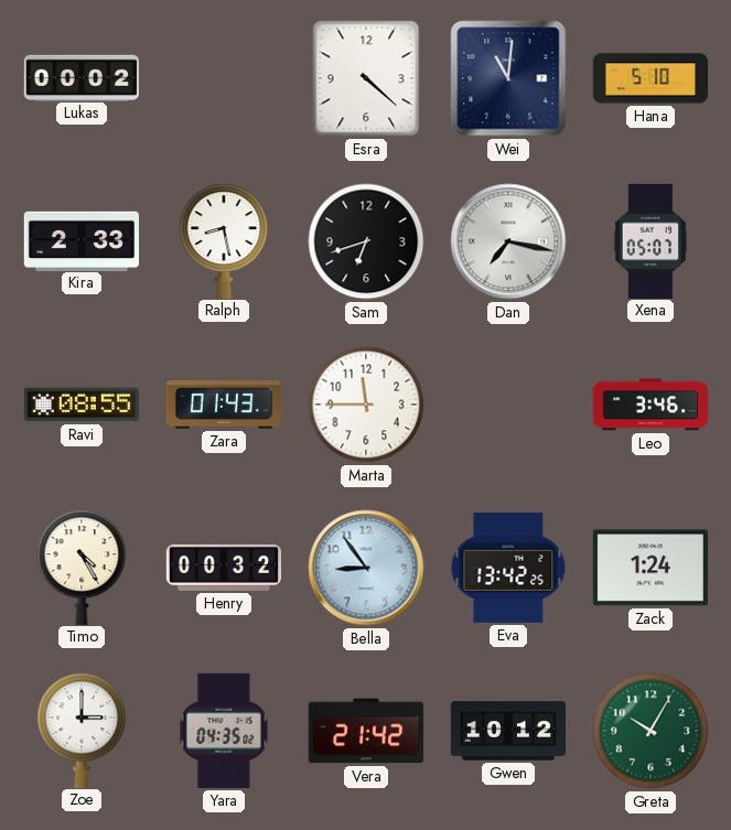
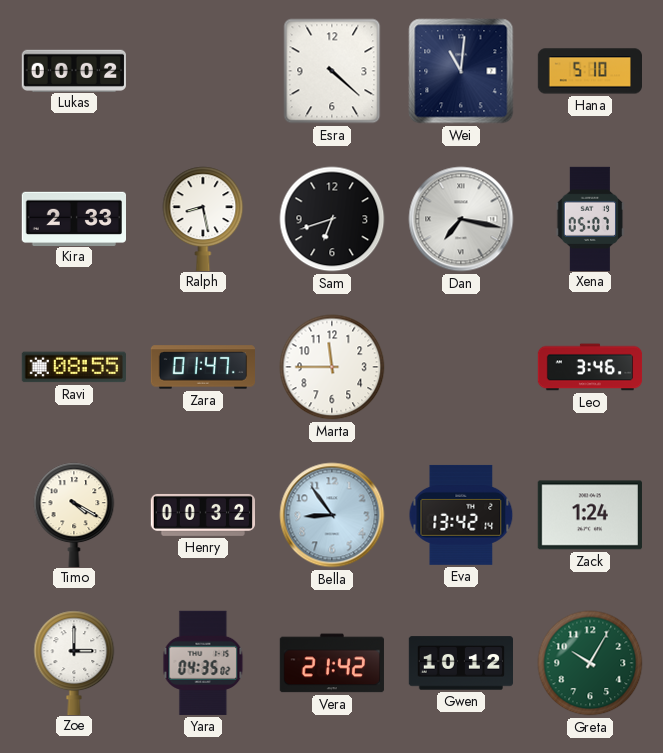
Zara: 01:43 -> 01:47
Timo: 4:25 -> 4:20
Eva: 13:42:25 -> 13:42:14
